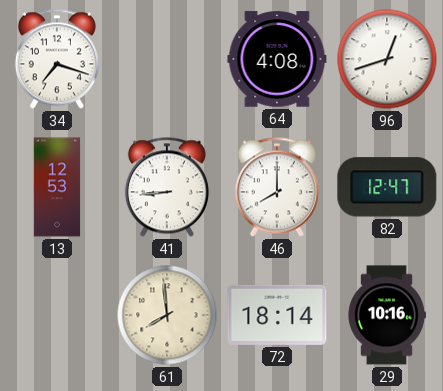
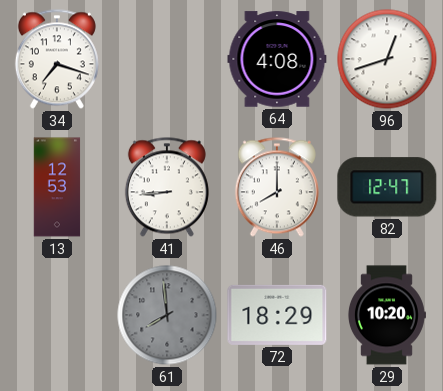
61 dial: cream -> grey
72: 18:14 -> 18:29
29: 10:16 -> 10:20
